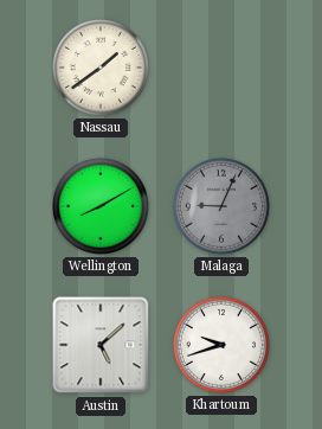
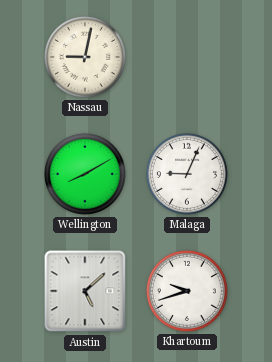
Nassau: 1:39 -> 9:02
Malaga dial: grey -> white
